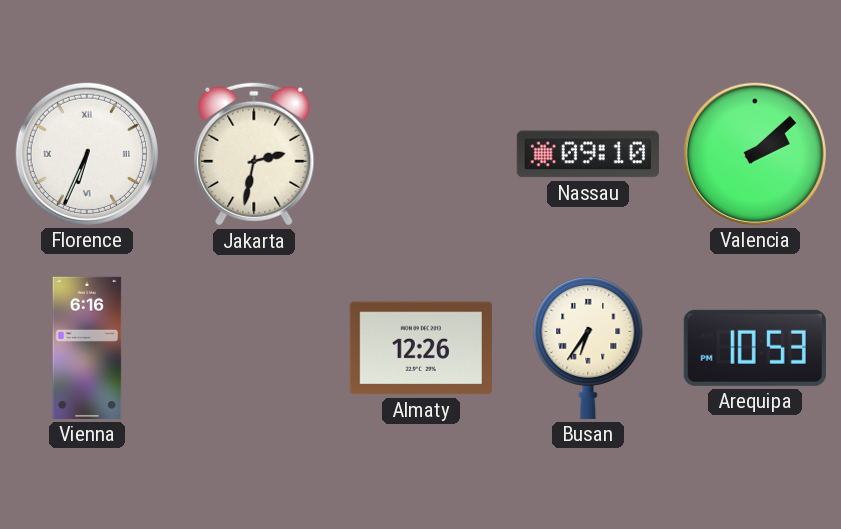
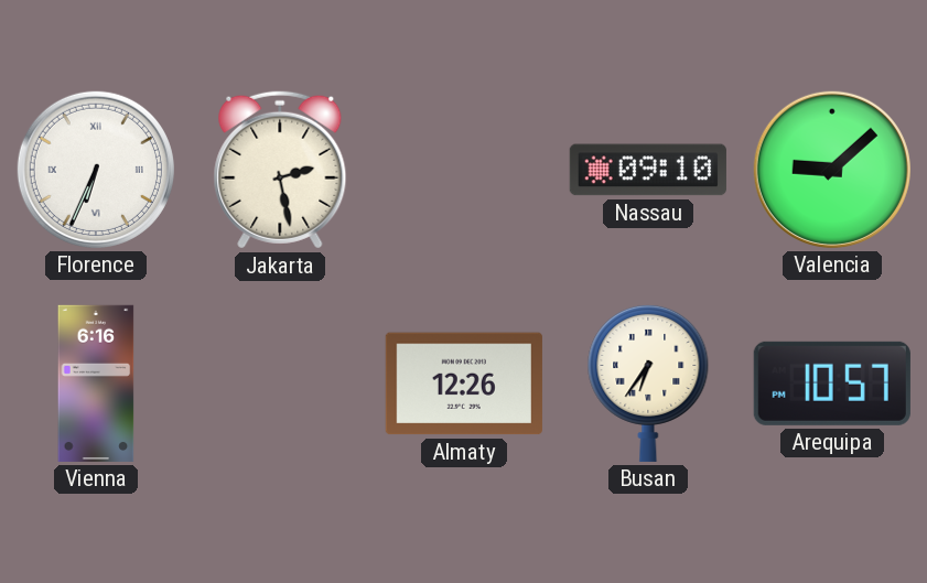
Jakarta: 2:32 -> 2:28
Valencia: 2:08 -> 9:08
Arequipa: 10:53 -> 10:57
